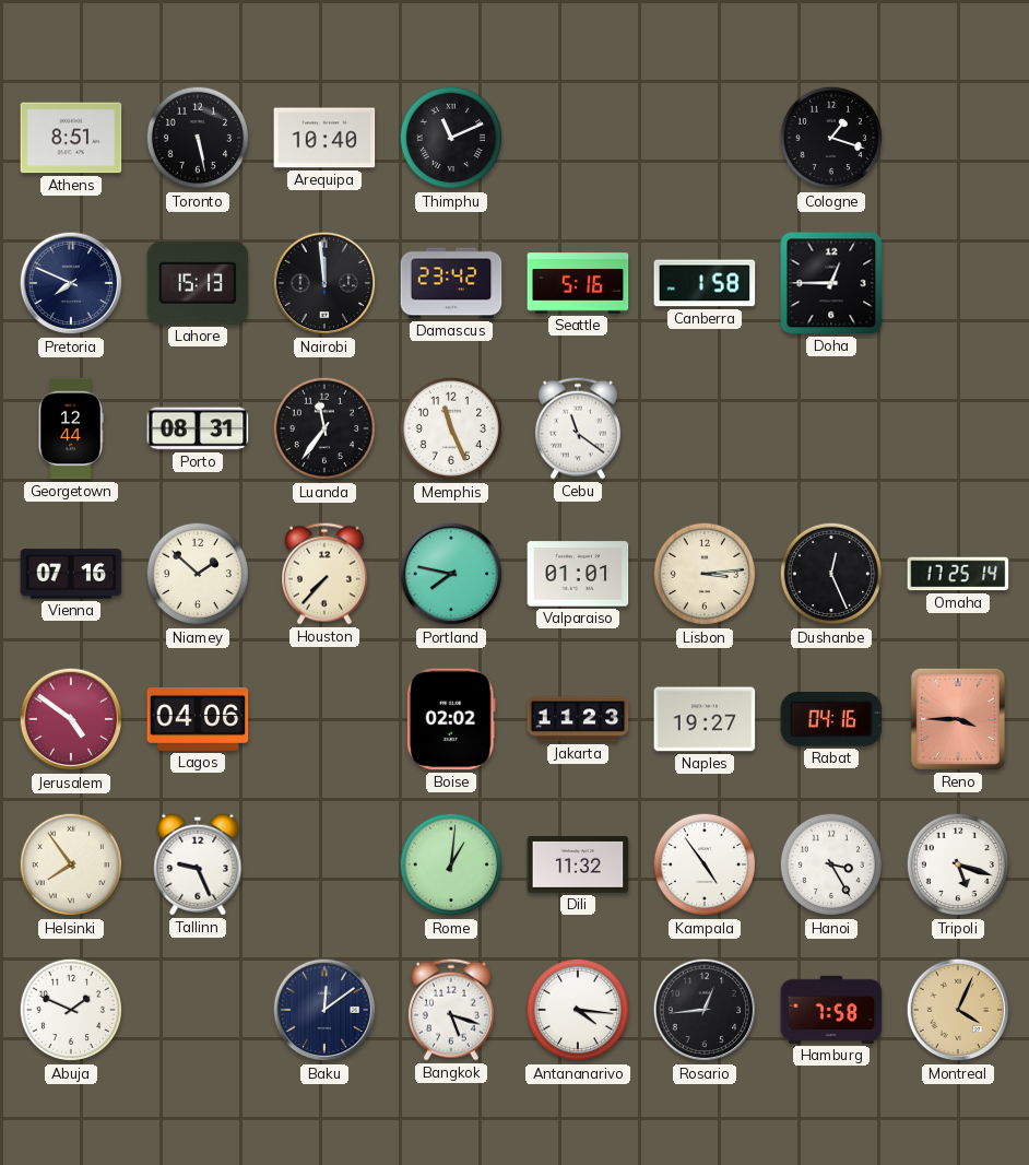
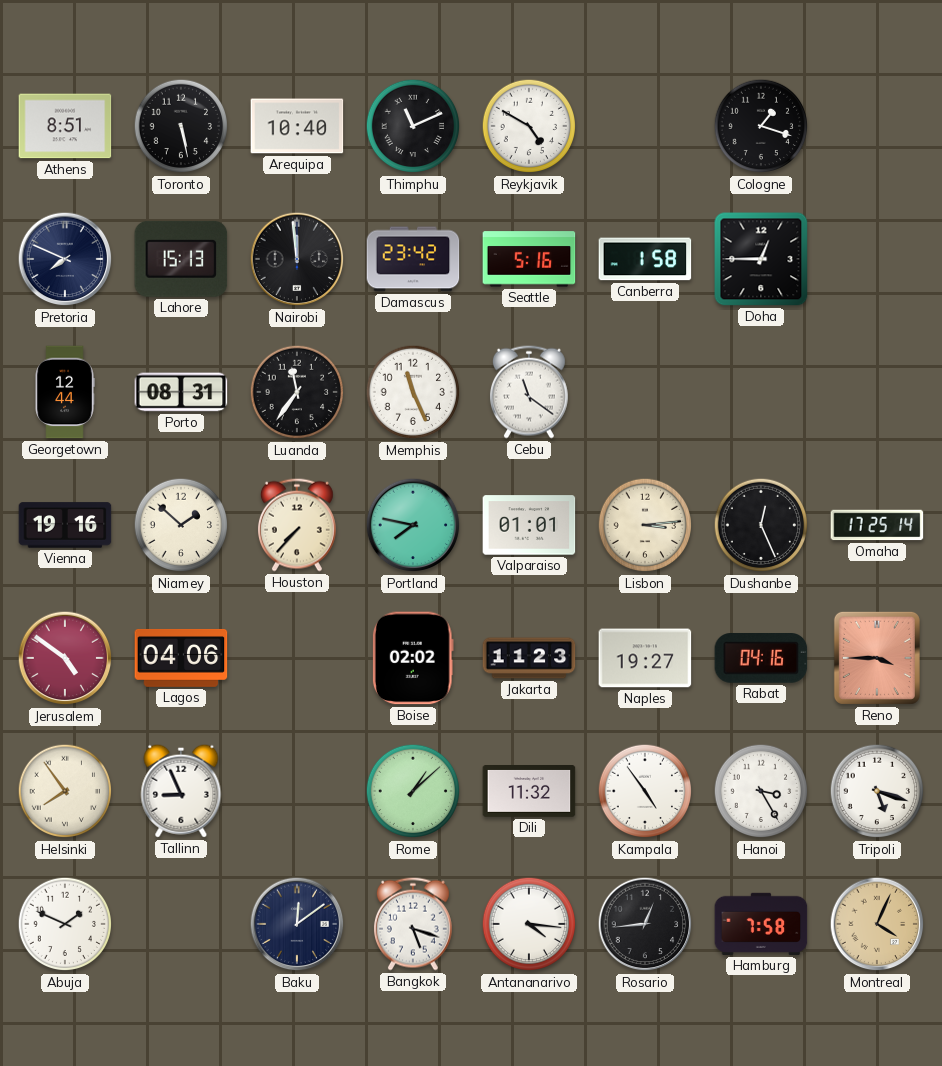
Reykjavik: none -> 4:50
Vienna: 07:16 -> 19:16
Tallinn: 9:26 -> 8:56
Rome: 1:01 -> 1:08
